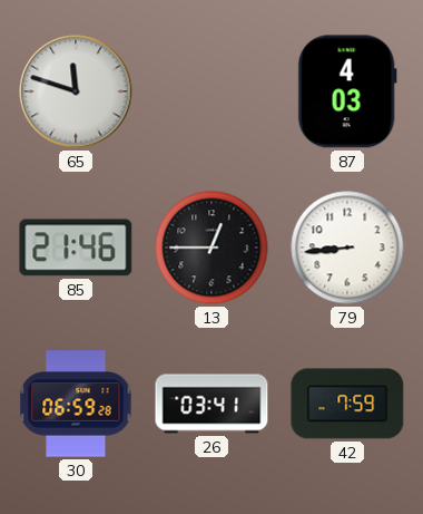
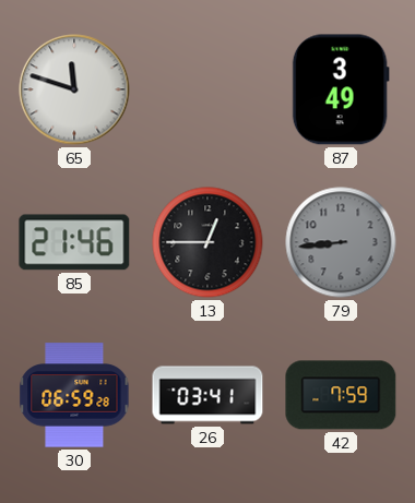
87: 4:03 -> 3:49
79 dial: white -> grey
